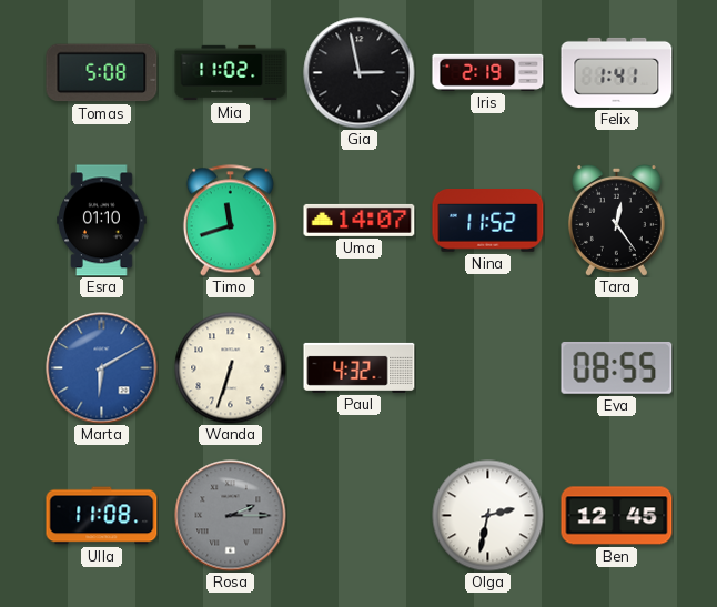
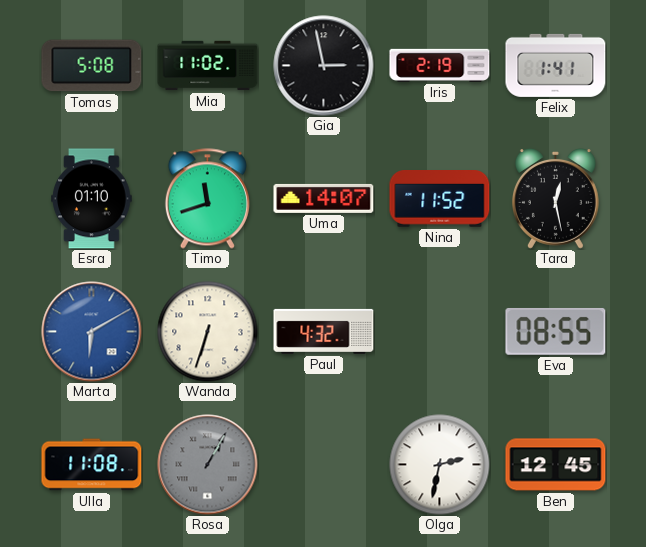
Tara: 12:24 -> 12:28
Rosa: 2:15 -> 1:05
